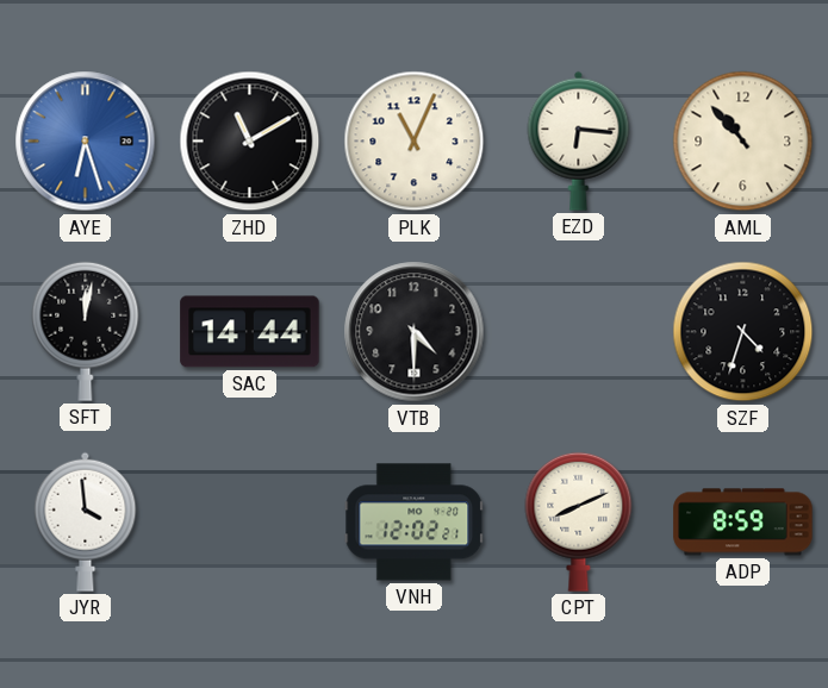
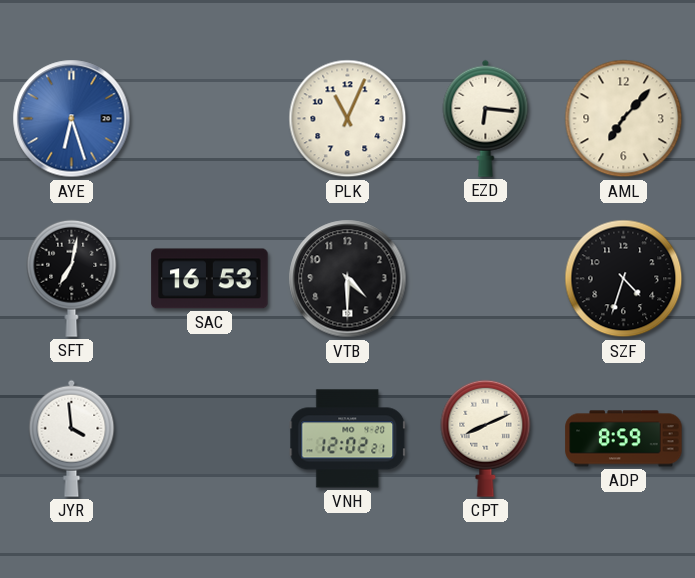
ZHD: 11:10 -> none
AML: 10:53 -> 7:07
SFT: 12:02 -> 7:02
SAC: 14:44 -> 16:53
